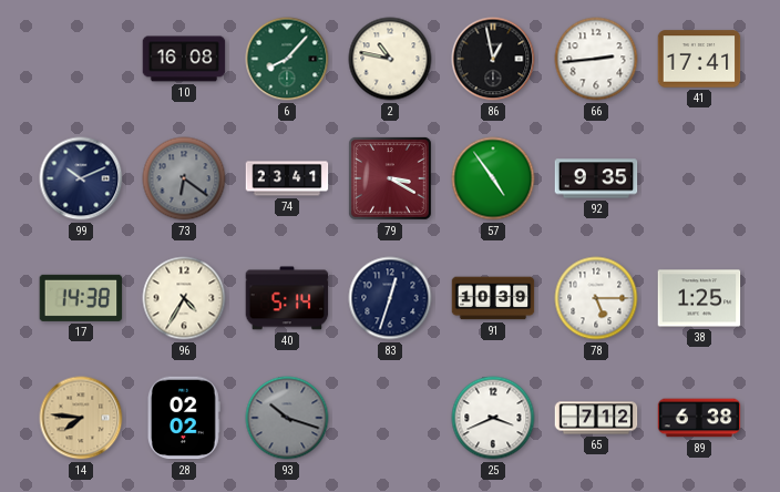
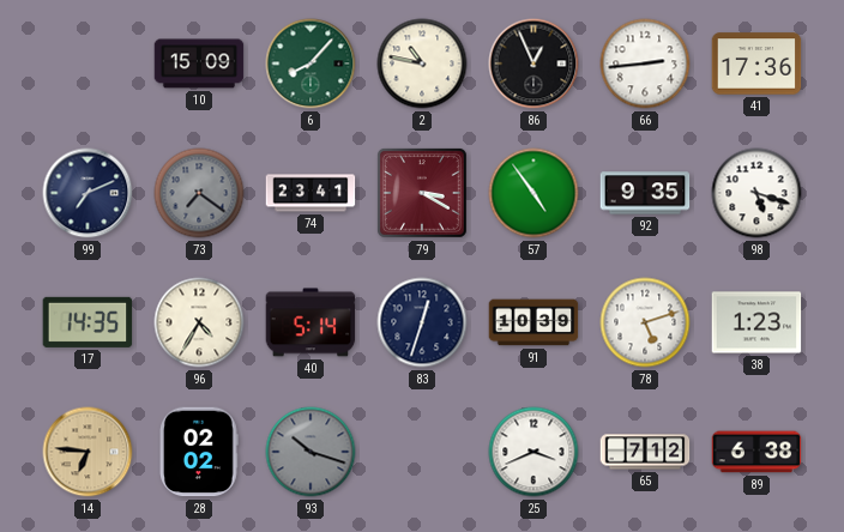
10: 16:08 -> 15:09
86: 12:58 -> 12:56
41: 17:41 -> 17:36
99: 10:11 -> 7:11
73: 6:21 -> 7:21
98: none -> 5:18
17: 14:38 -> 14:35
78: 5:15 -> 5:12
38: 1:25 -> 1:23
14: 7:46 -> 6:46
